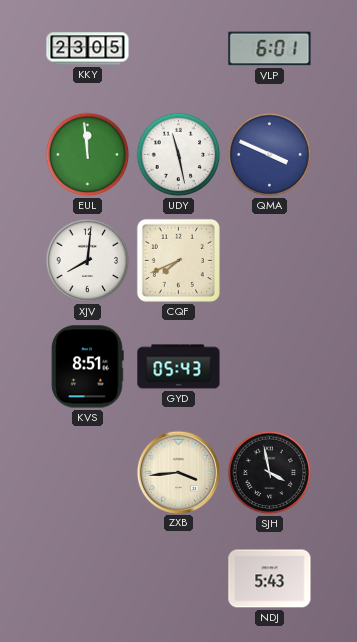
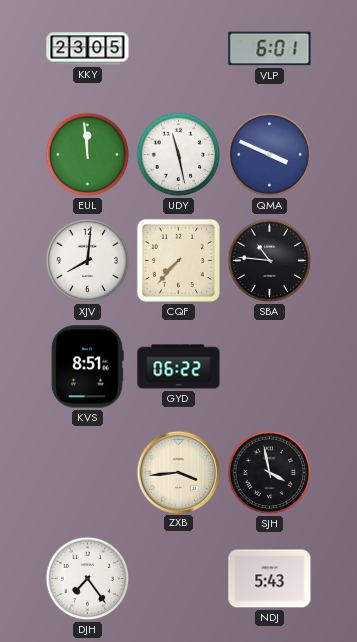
CQF: 7:41 -> 7:37
SBA: none -> 10:46
GYD: 05:43 -> 06:22
DJH: none -> 7:24
